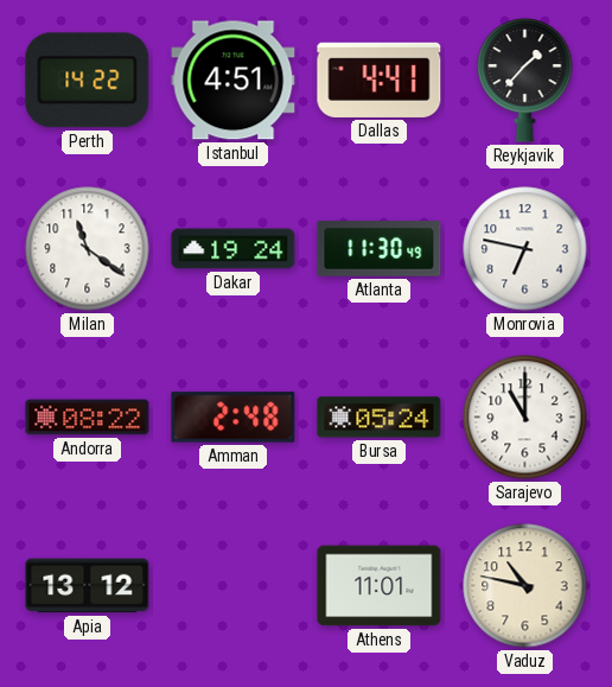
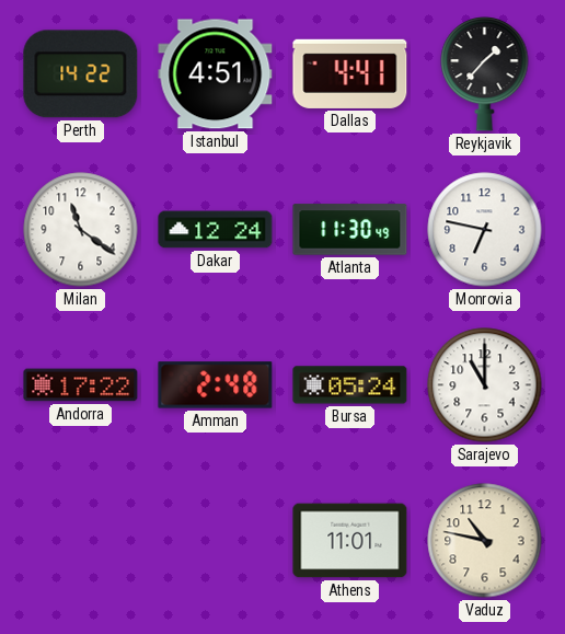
Dakar: 19:24 -> 12:24
Andorra: 08:22 -> 17:22
Apia: 13:12 -> none
